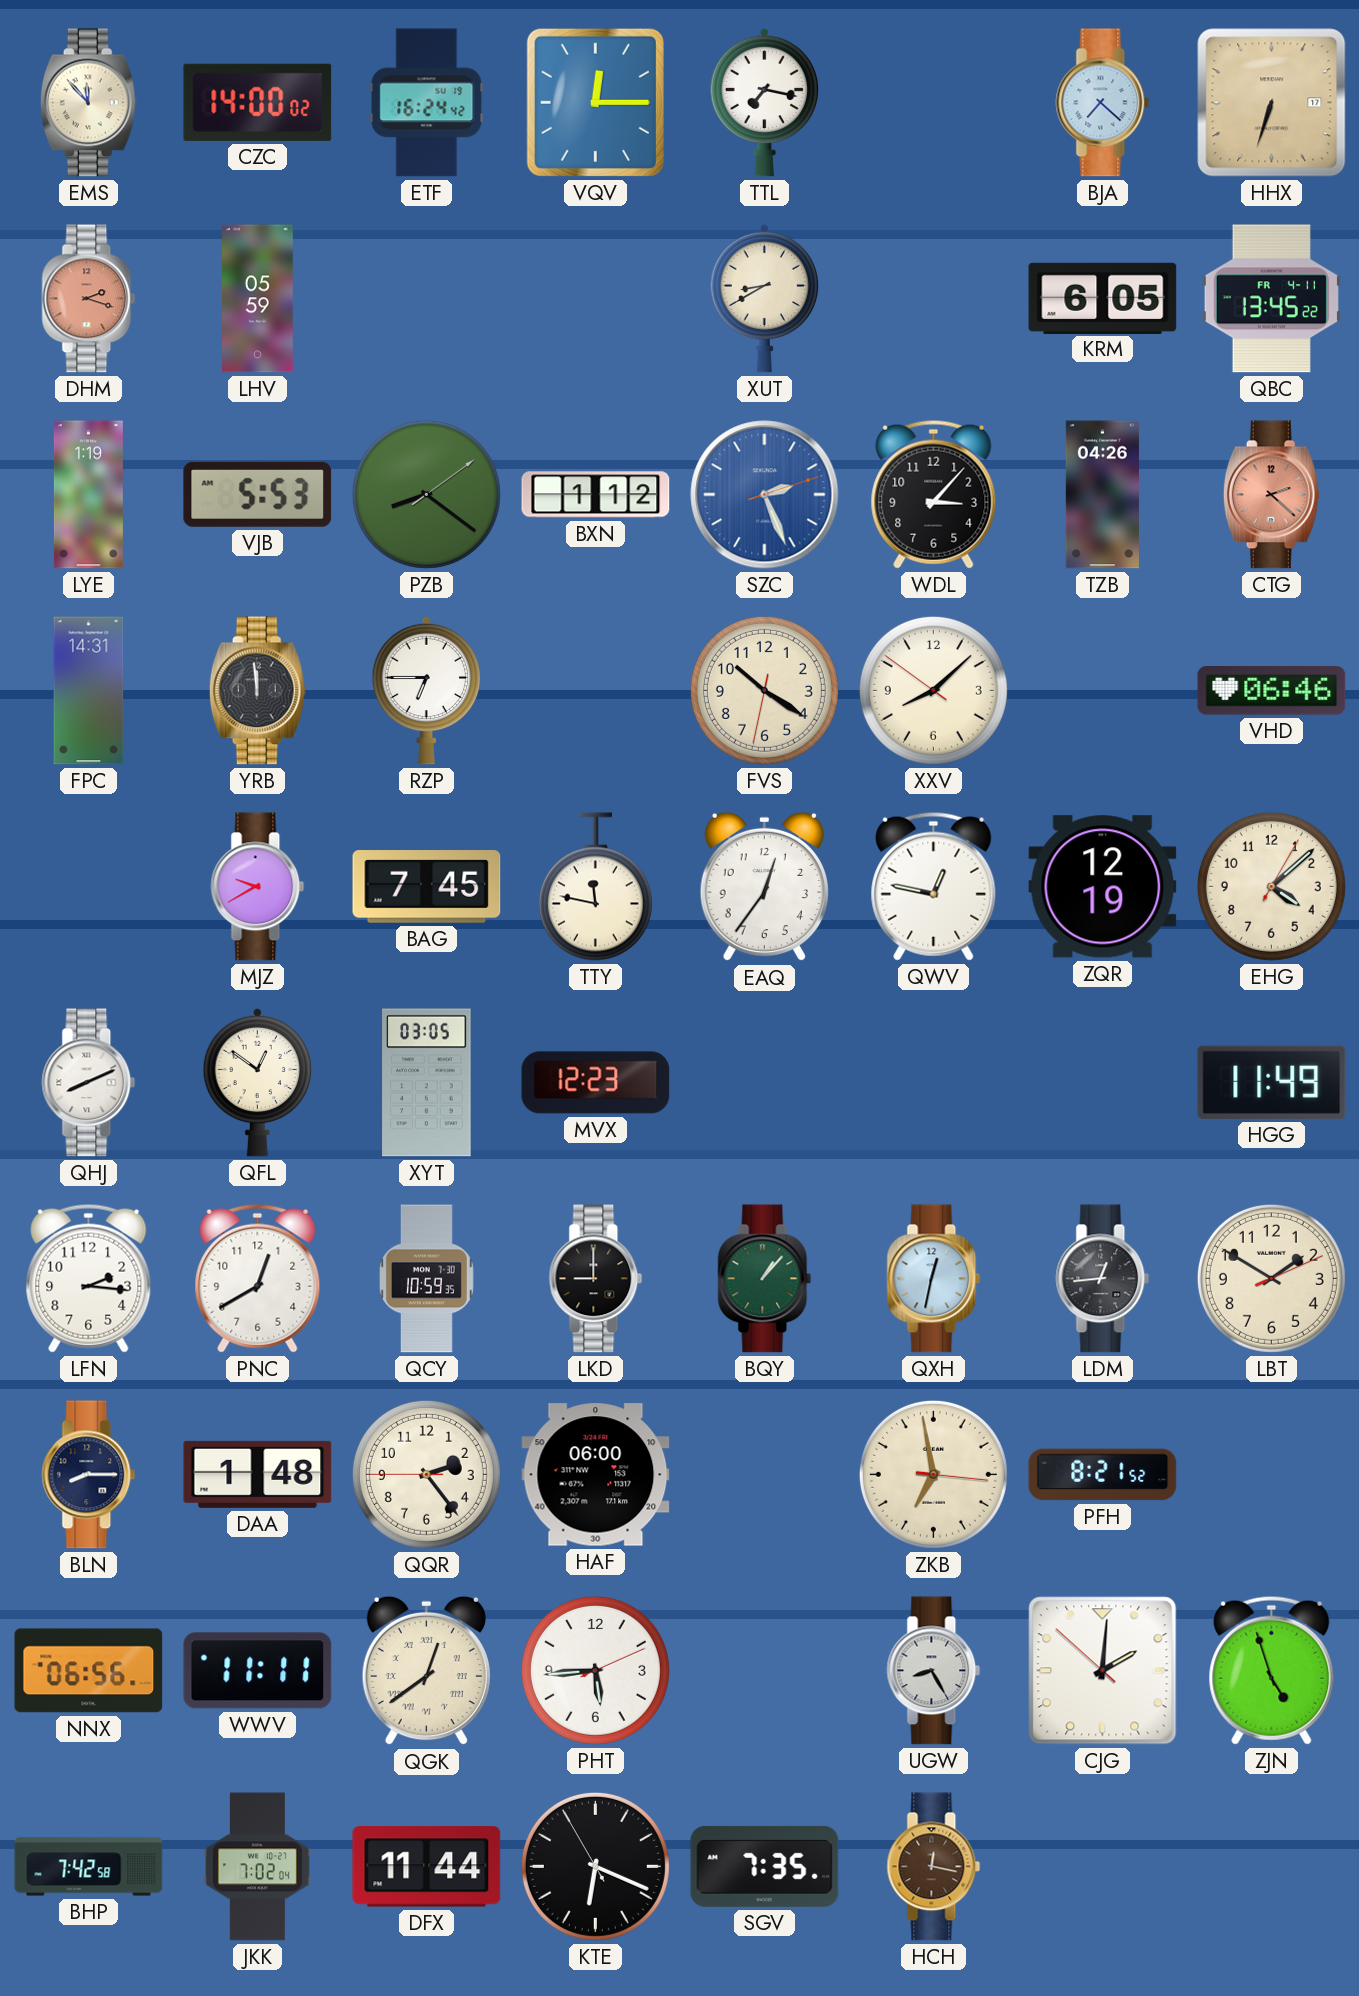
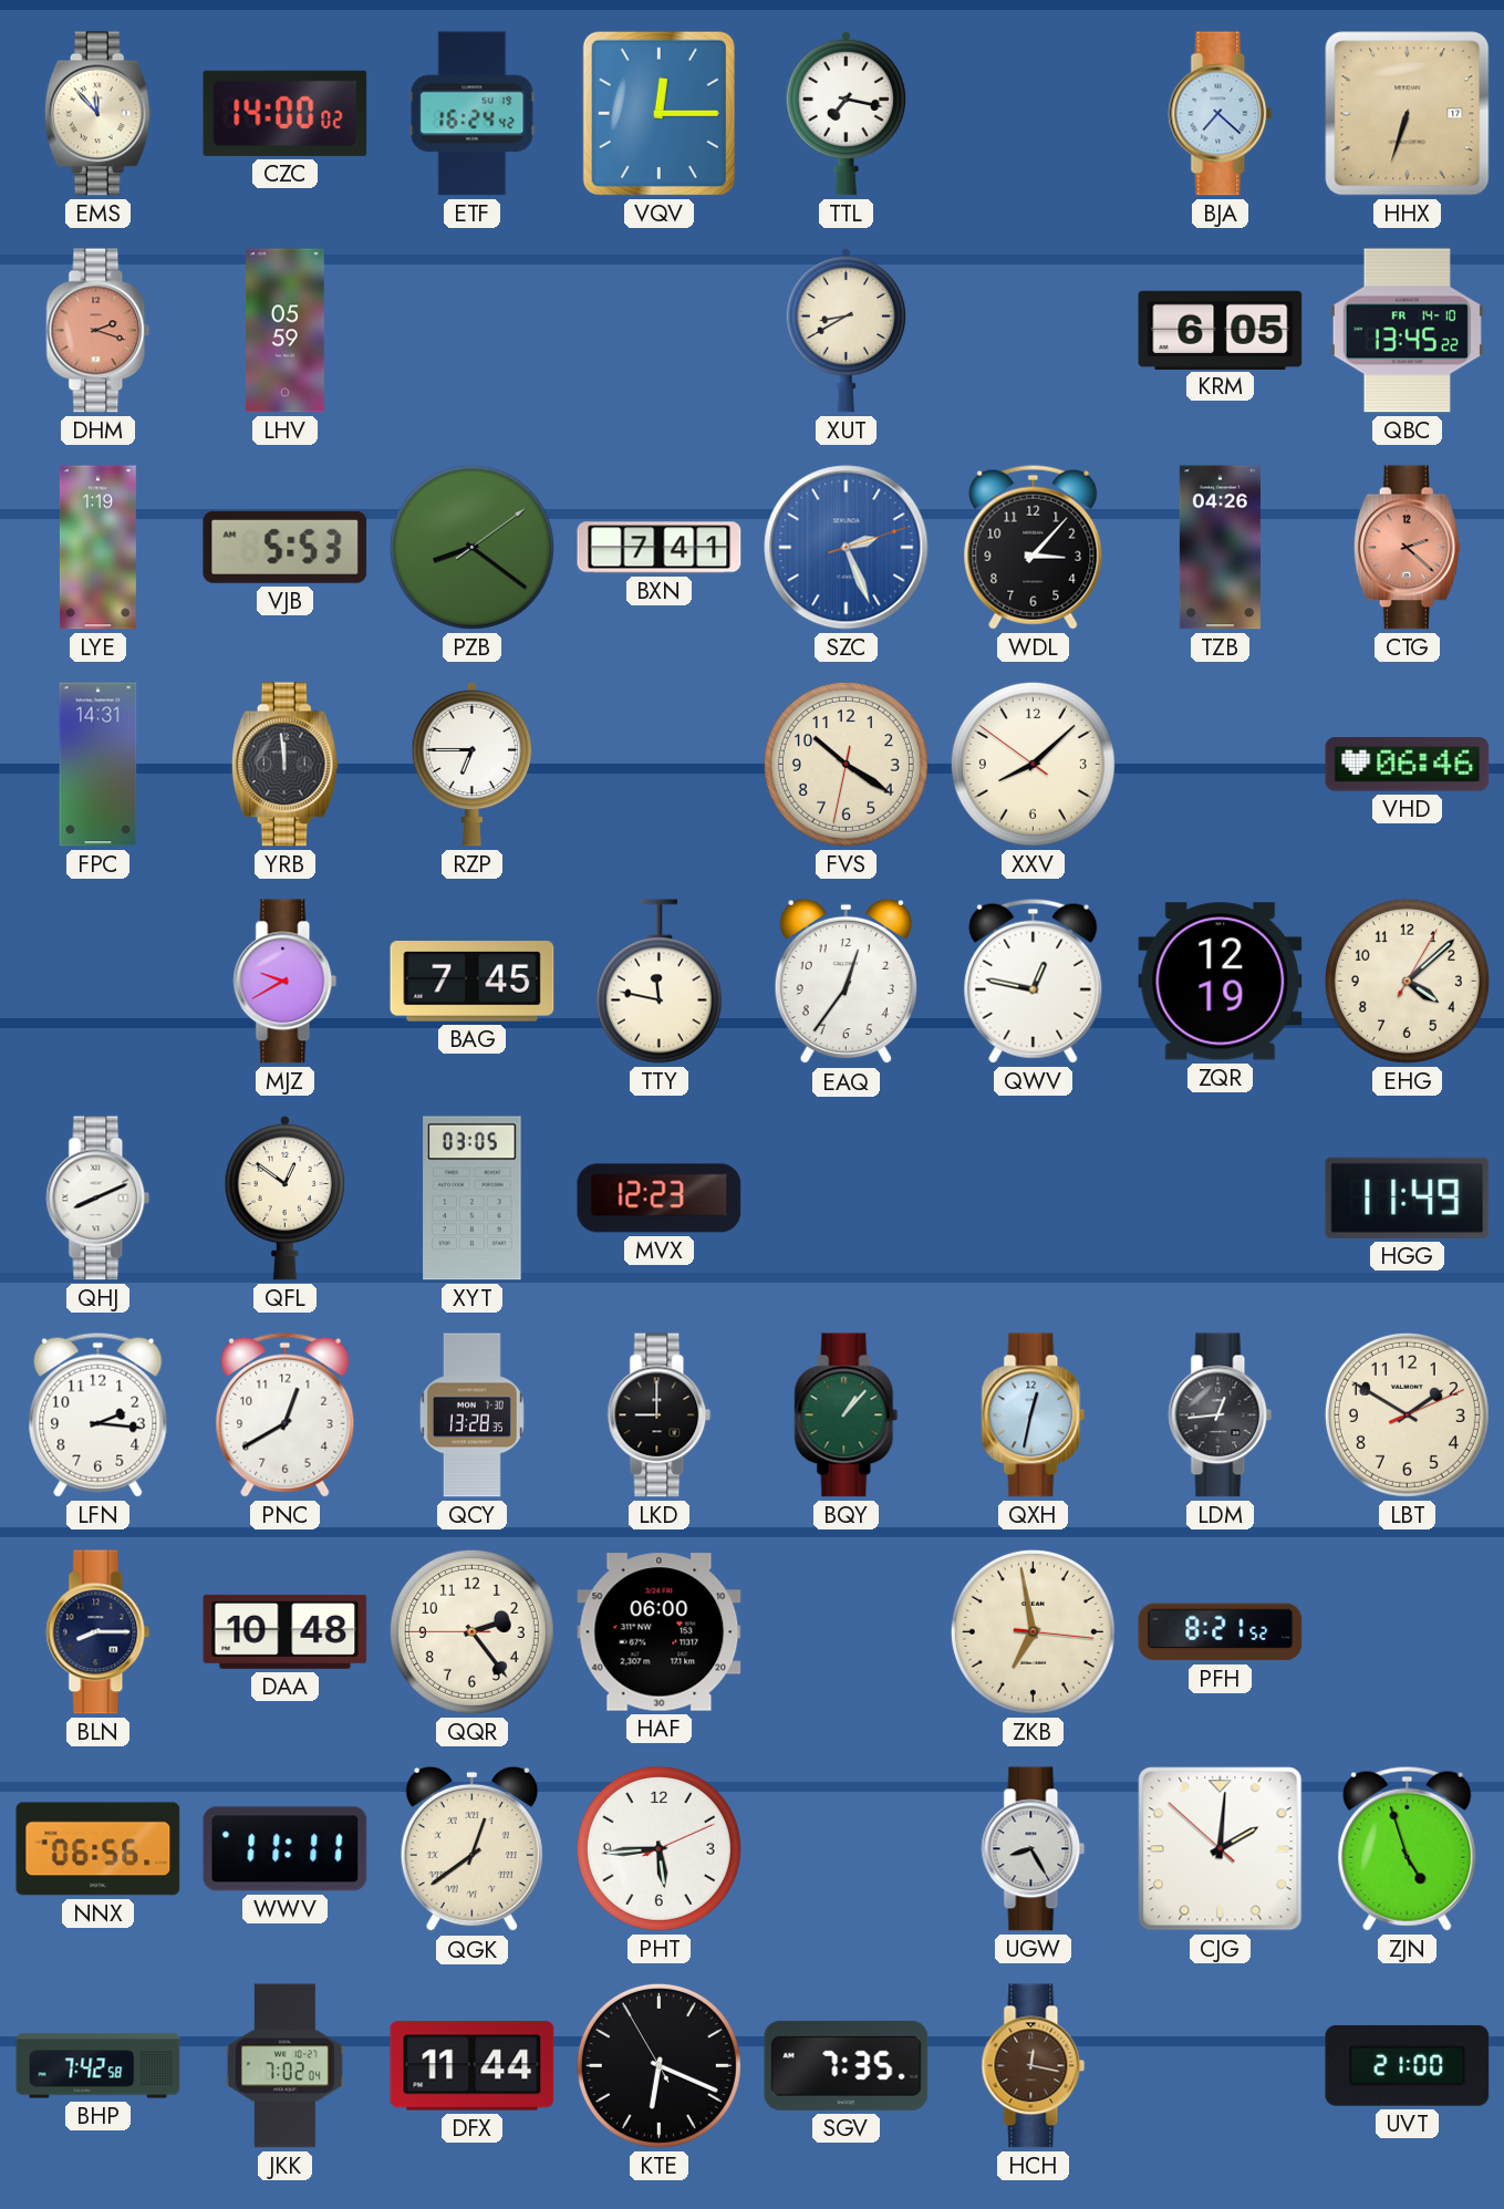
QBC date: FR 4-11 -> FR 14-10
BXN: 1:12 -> 7:41
QCY: 10:59 -> 13:28
DAA: 1:48 -> 10:48
UVT: none -> 21:00
